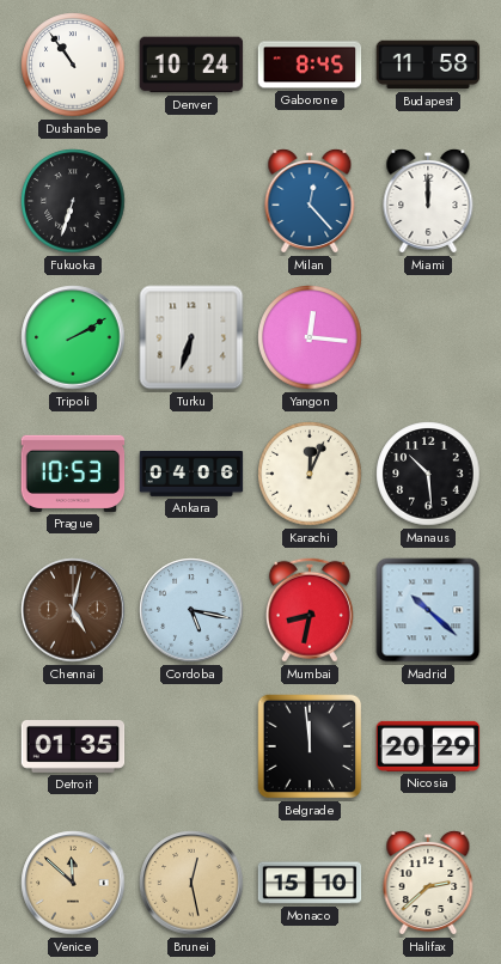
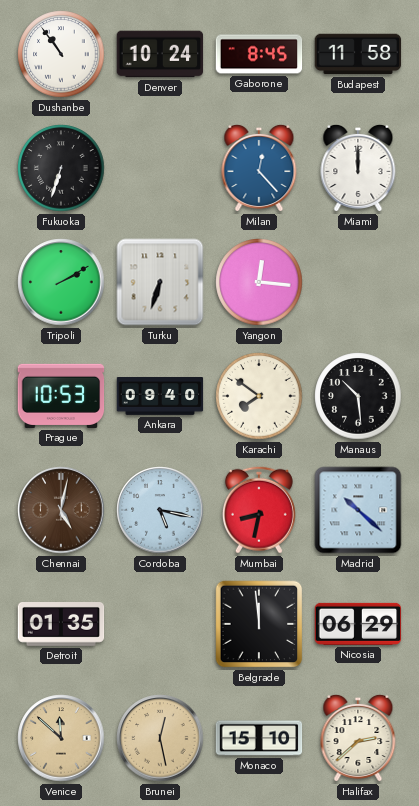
Ankara: 04:06 -> 09:40
Karachi: 12:04 -> 7:51
Nicosia: 20:29 -> 06:29
